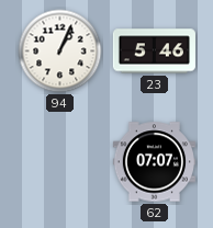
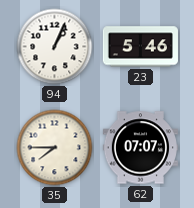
35: none -> 7:45
